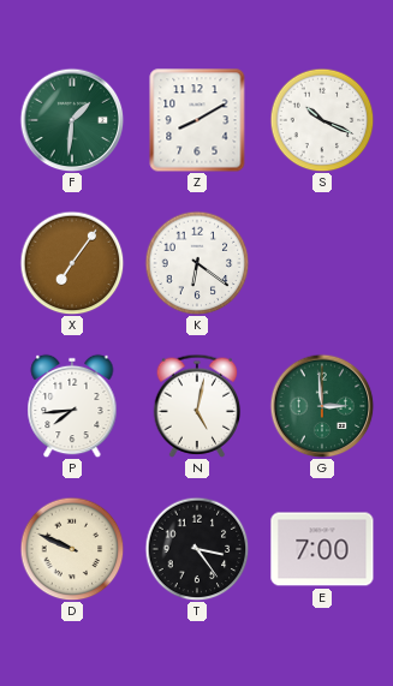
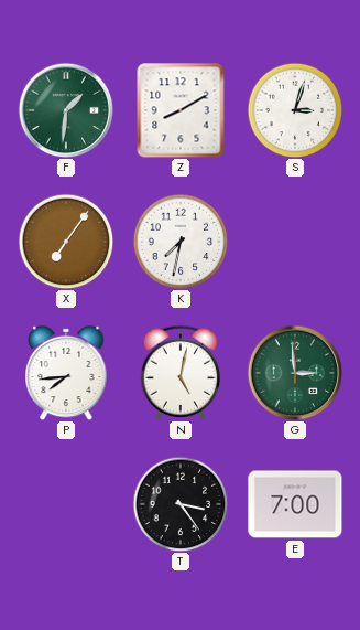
S: 10:19 -> 3:03
K: 6:21 -> 7:32
D: 9:49 -> none
